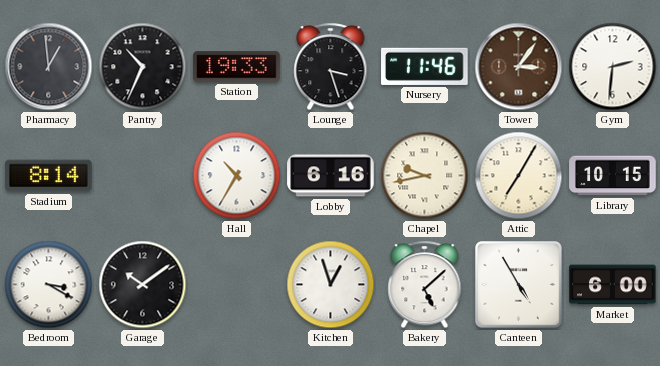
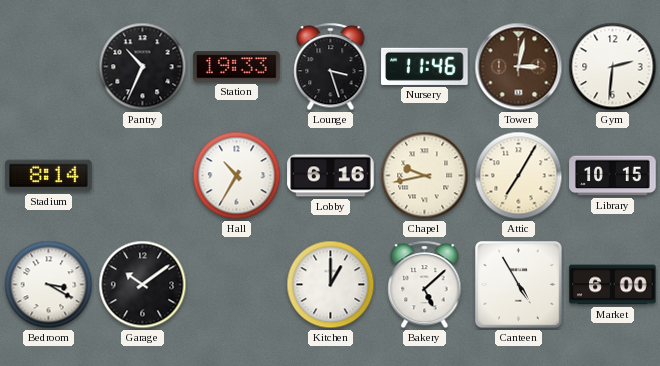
Pharmacy: 12:59 -> none
Tower: 3:06 -> 3:02
Kitchen: 12:57 -> 1:00
